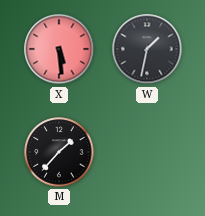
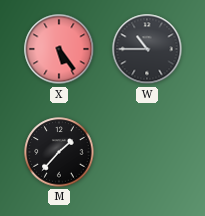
X: 5:29 -> 5:24
W: 1:32 -> 10:45
